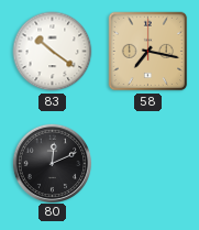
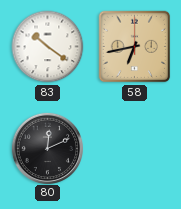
58: 7:17 -> 6:43
